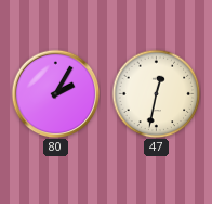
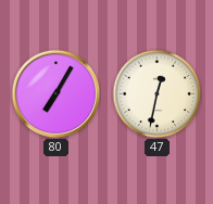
80: 2:05 -> 7:05
